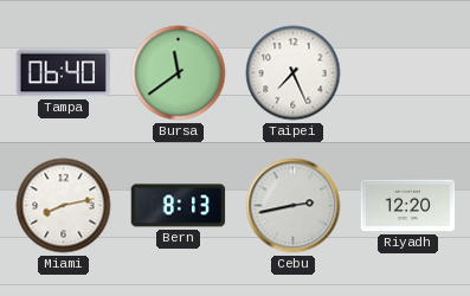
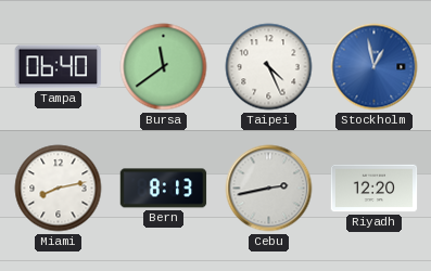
Taipei: 7:26 -> 4:26
Stockholm: none -> 12:58
